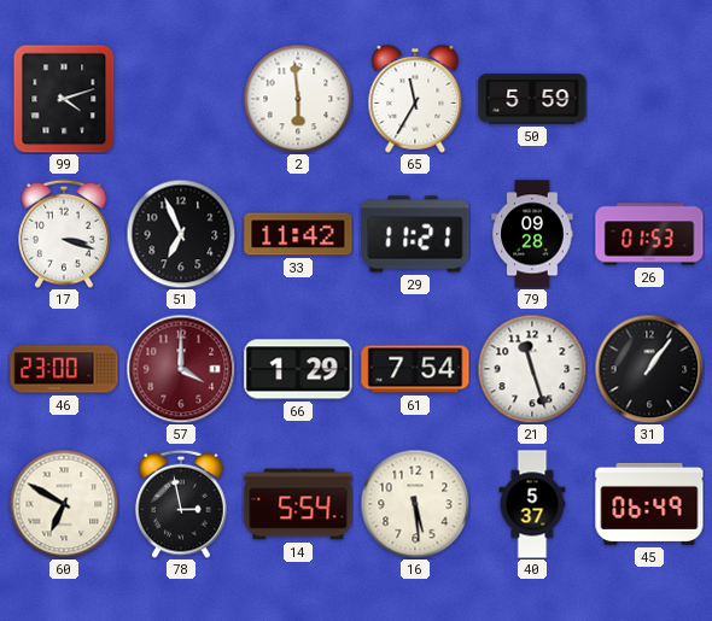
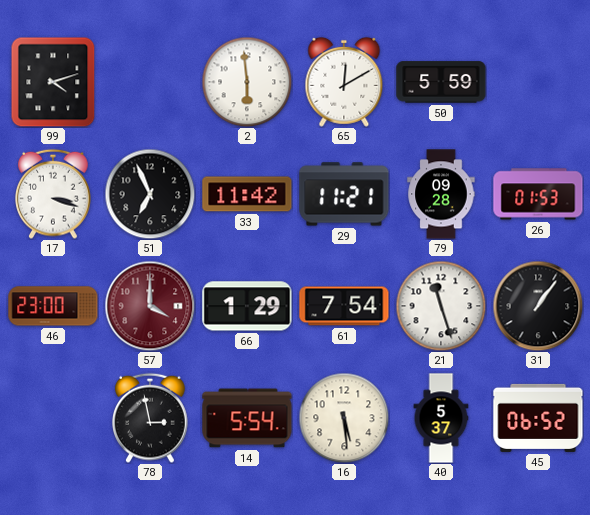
65: 11:35 -> 12:10
60: 6:50 -> none
45: 06:49 -> 06:52
